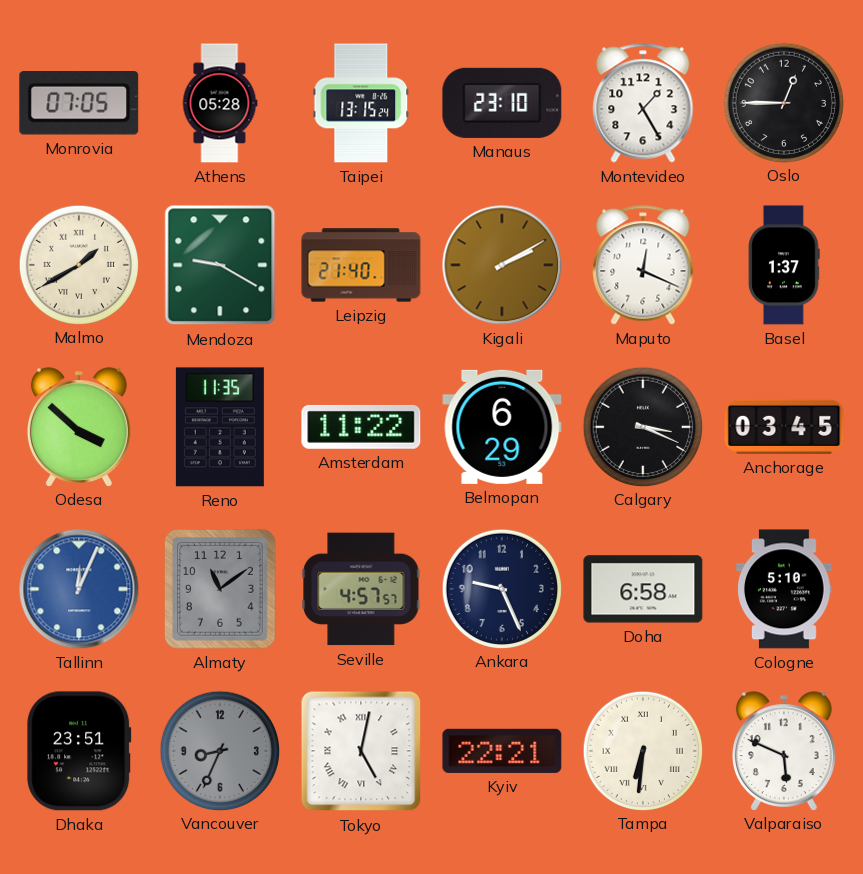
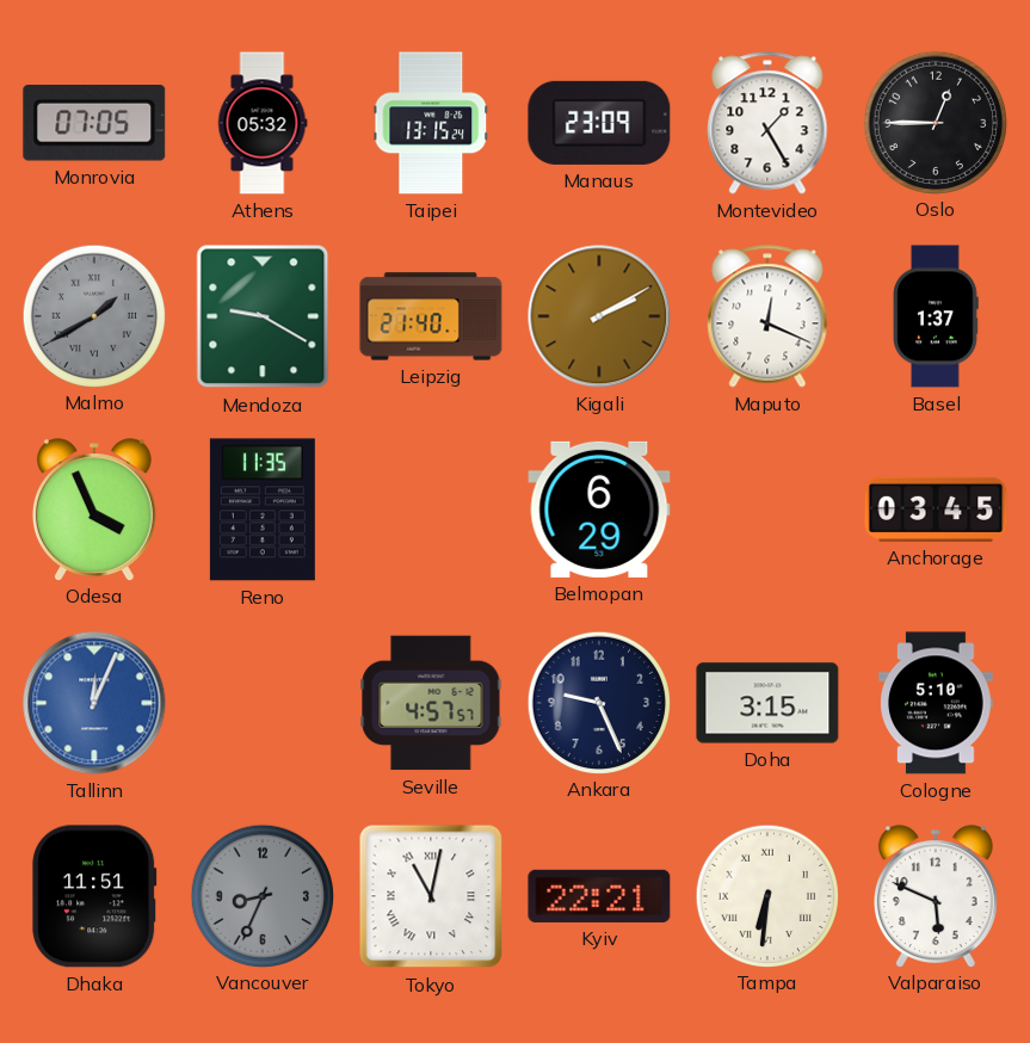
Athens: 05:28 -> 05:32
Manaus: 23:10 -> 23:09
Malmo dial: cream -> grey
Odesa: 3:52 -> 3:56
Amsterdam: 11:22 -> none
Calgary: 3:19 -> none
Almaty: 11:09 -> none
Doha: 6:58 -> 3:15
Dhaka: 23:51 -> 11:51
Tokyo: 5:02 -> 11:02
